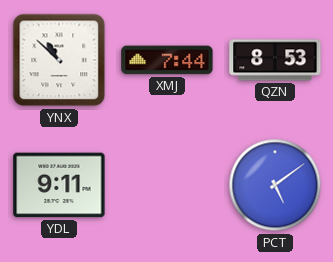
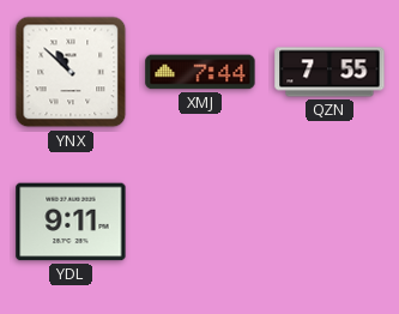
QZN: 8:53 -> 7:55
PCT: 5:09 -> none
